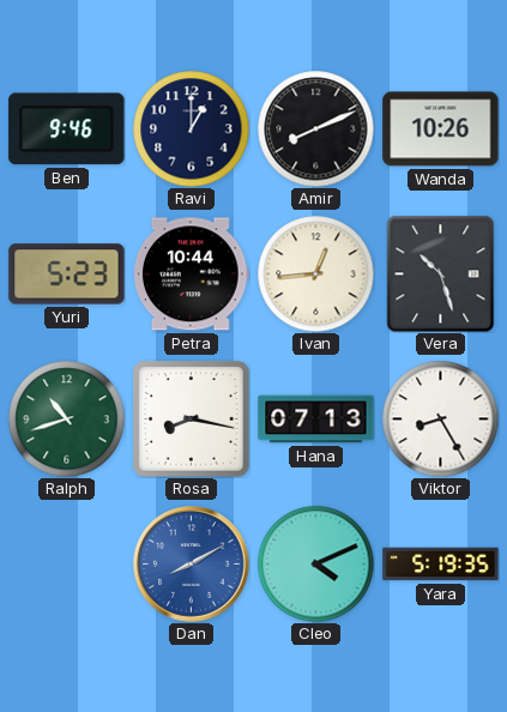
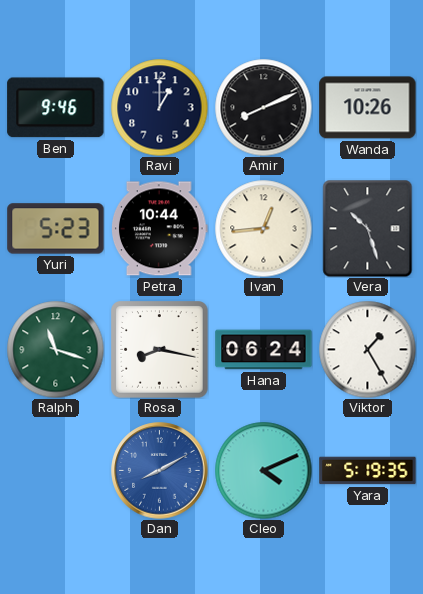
Ralph: 10:42 -> 11:18
Hana: 07:13 -> 06:24
Viktor: 8:25 -> 1:25
